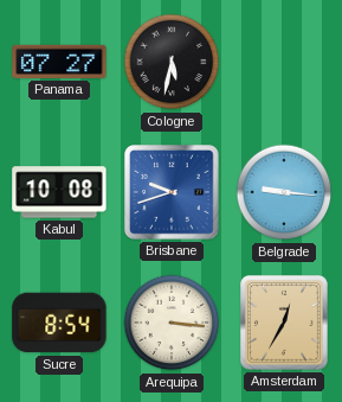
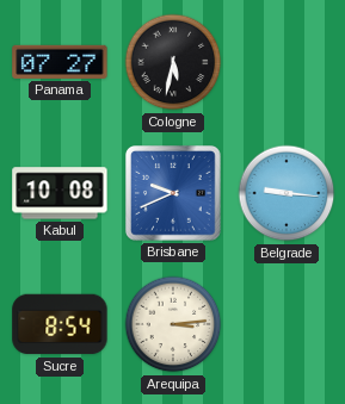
Brisbane: 9:42 -> 9:41
Arequipa: 3:16 -> 3:14
Amsterdam: 12:35 -> none
